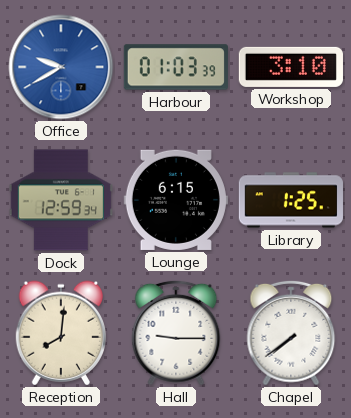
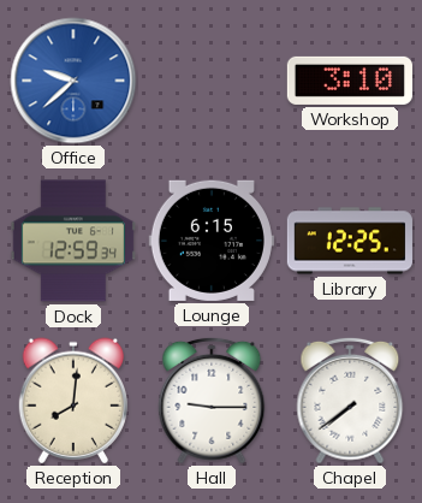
Office: 9:40 -> 9:38
Harbour: 01:03 -> none
Library: 1:25 -> 12:25
